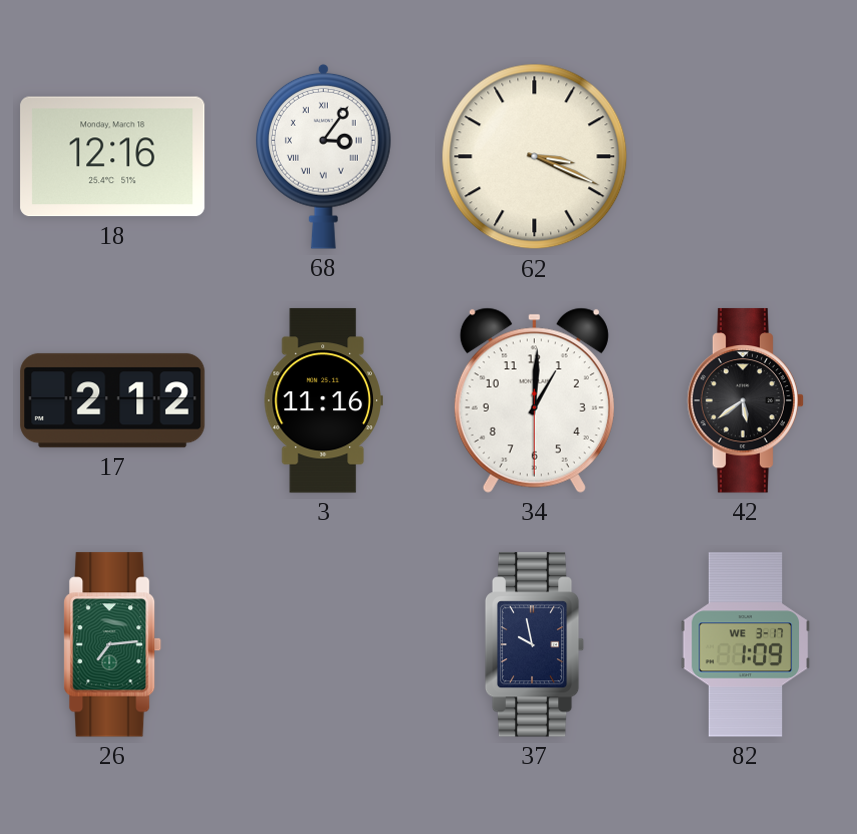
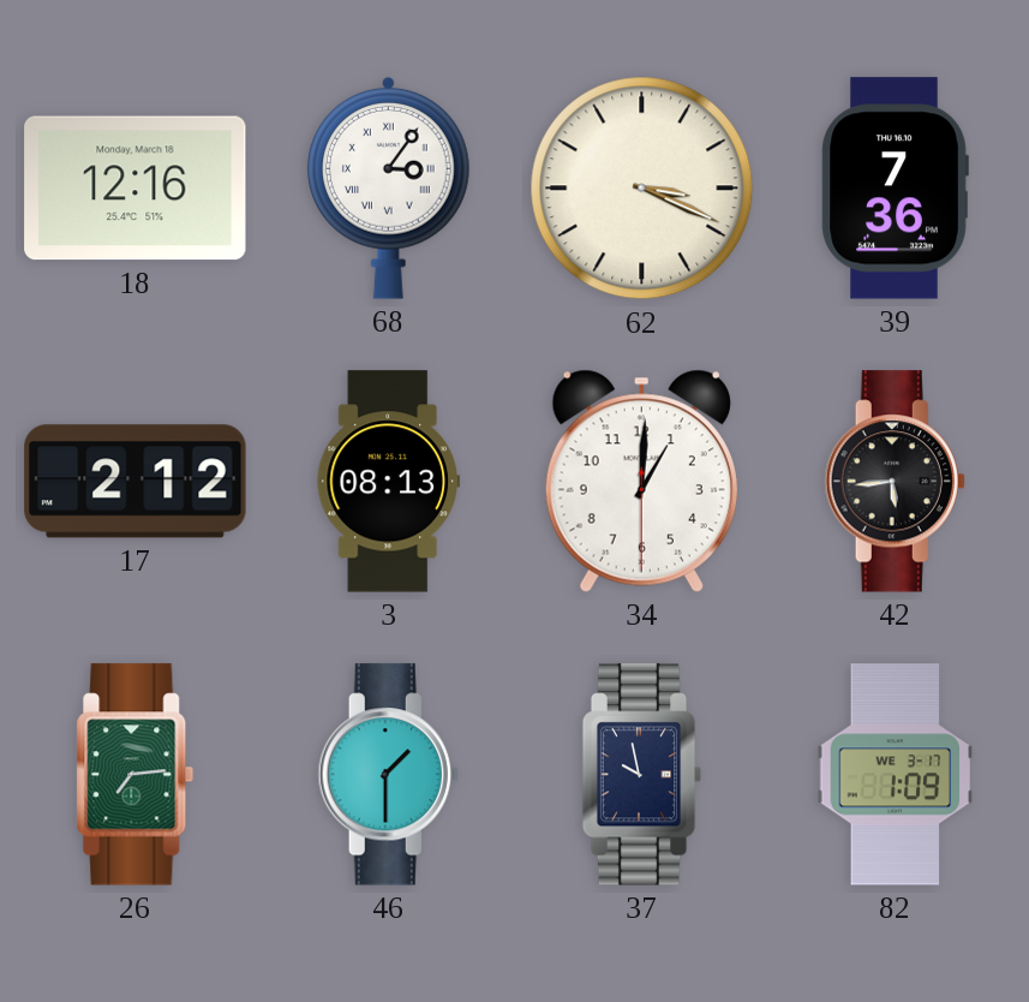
39: none -> 7:36
3: 11:16 -> 08:13
42: 5:39 -> 5:44
46: none -> 1:30
